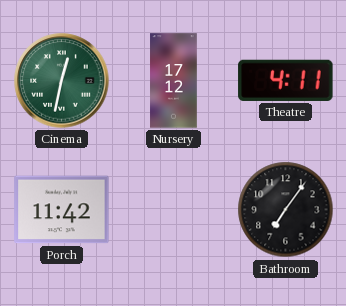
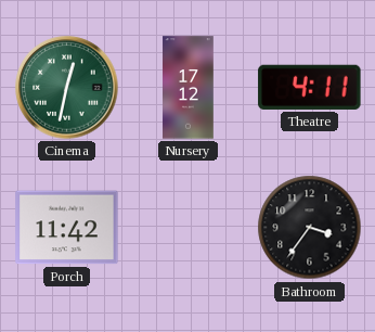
Bathroom: 7:06 -> 3:36
